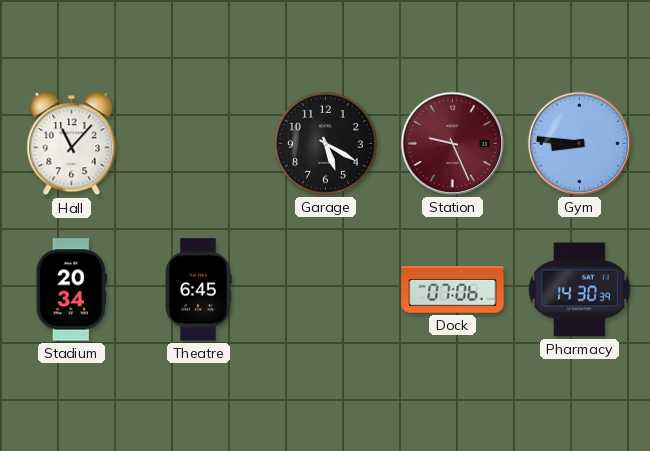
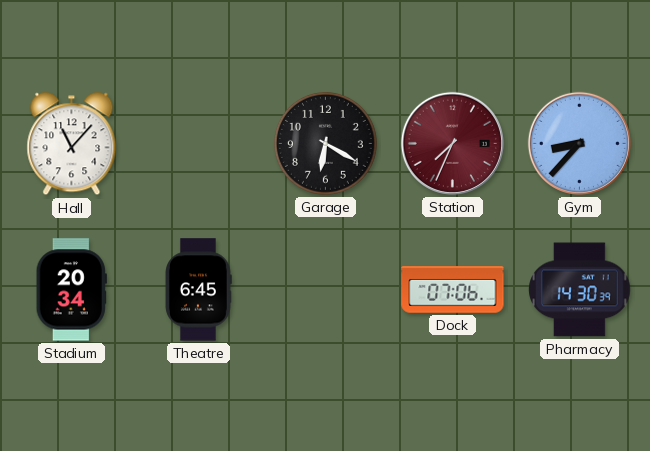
Garage: 5:20 -> 6:20
Station: 9:26 -> 7:34
Gym: 8:46 -> 8:37
